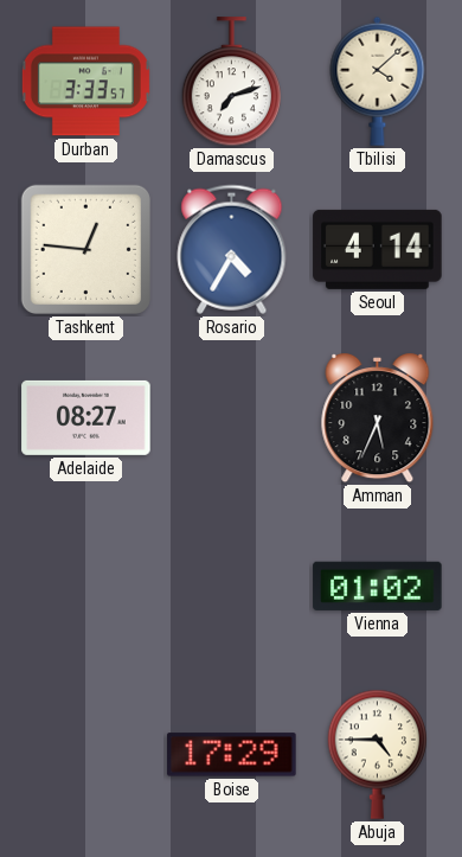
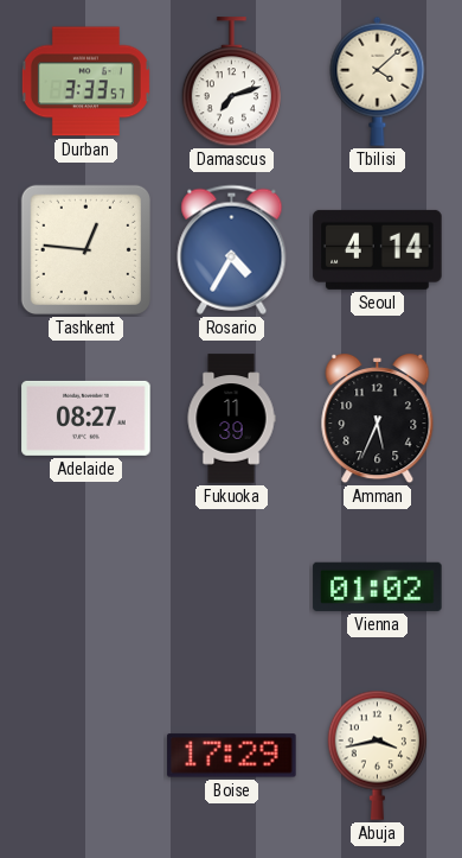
Fukuoka: none -> 11:39
Abuja: 4:45 -> 3:43
